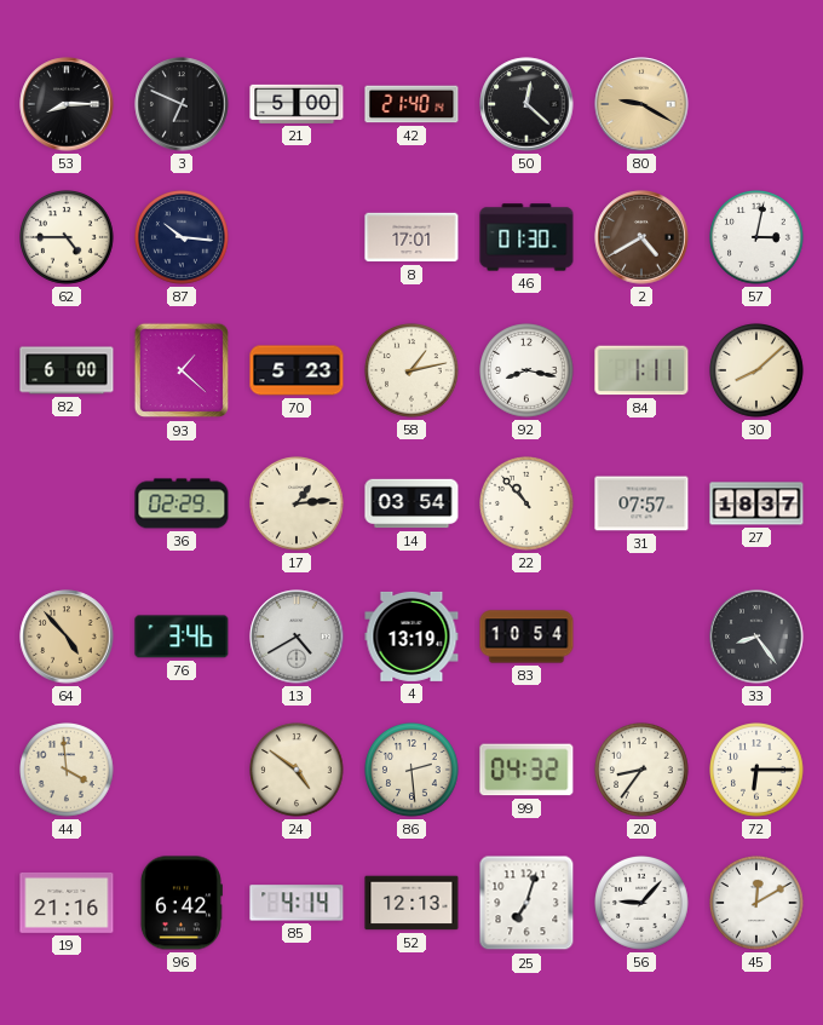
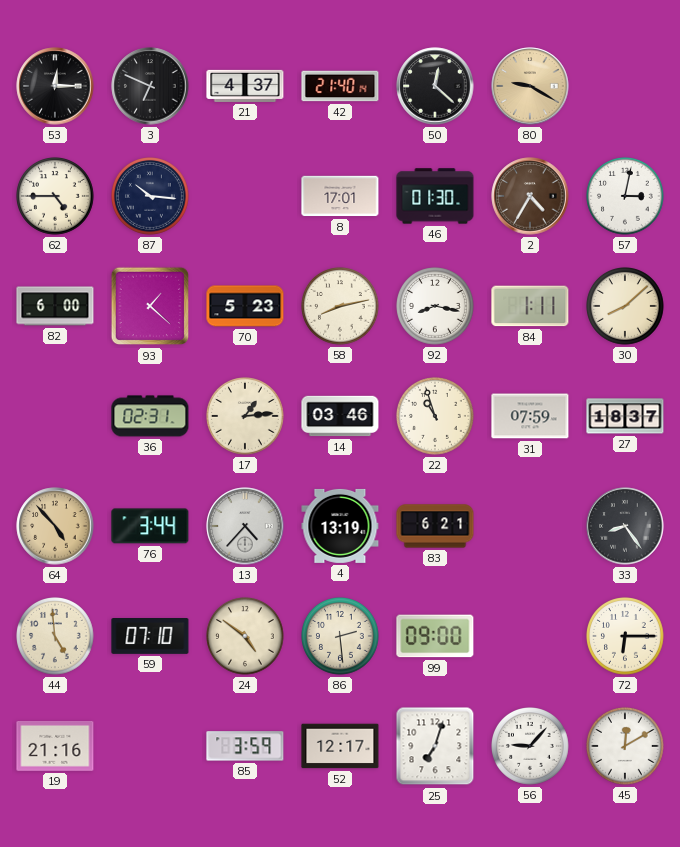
53: 8:15 -> 12:15
21: 5:00 -> 4:37
2: 4:40 -> 4:35
58: 1:13 -> 8:13
36: 02:29 -> 02:31
14: 03:54 -> 03:46
22: 10:53 -> 10:57
31: 07:57 -> 07:59
76: 3:46 -> 3:44
13: 4:40 -> 4:37
83: 10:54 -> 6:21
44: 3:59 -> 4:59
59: none -> 07:10
99: 04:32 -> 09:00
20: 8:36 -> none
96: 6:42 -> none
85: 4:14 -> 3:59
52: 12:13 -> 12:17
